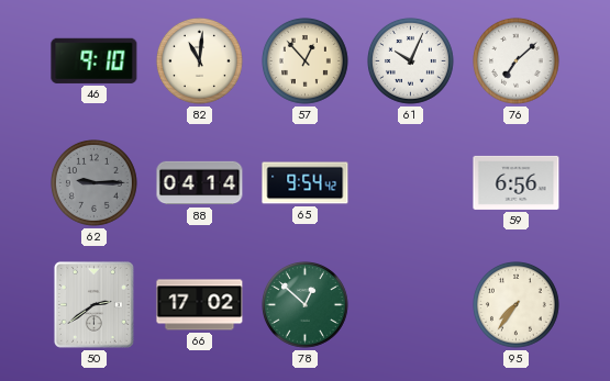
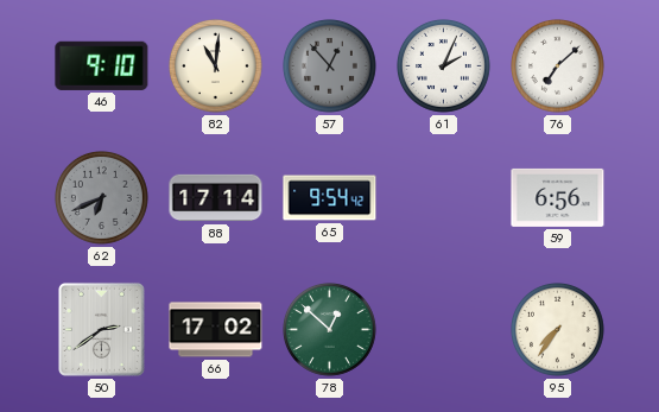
57 dial: cream -> grey
61: 10:04 -> 2:04
62: 9:15 -> 6:41
88: 04:14 -> 17:14
